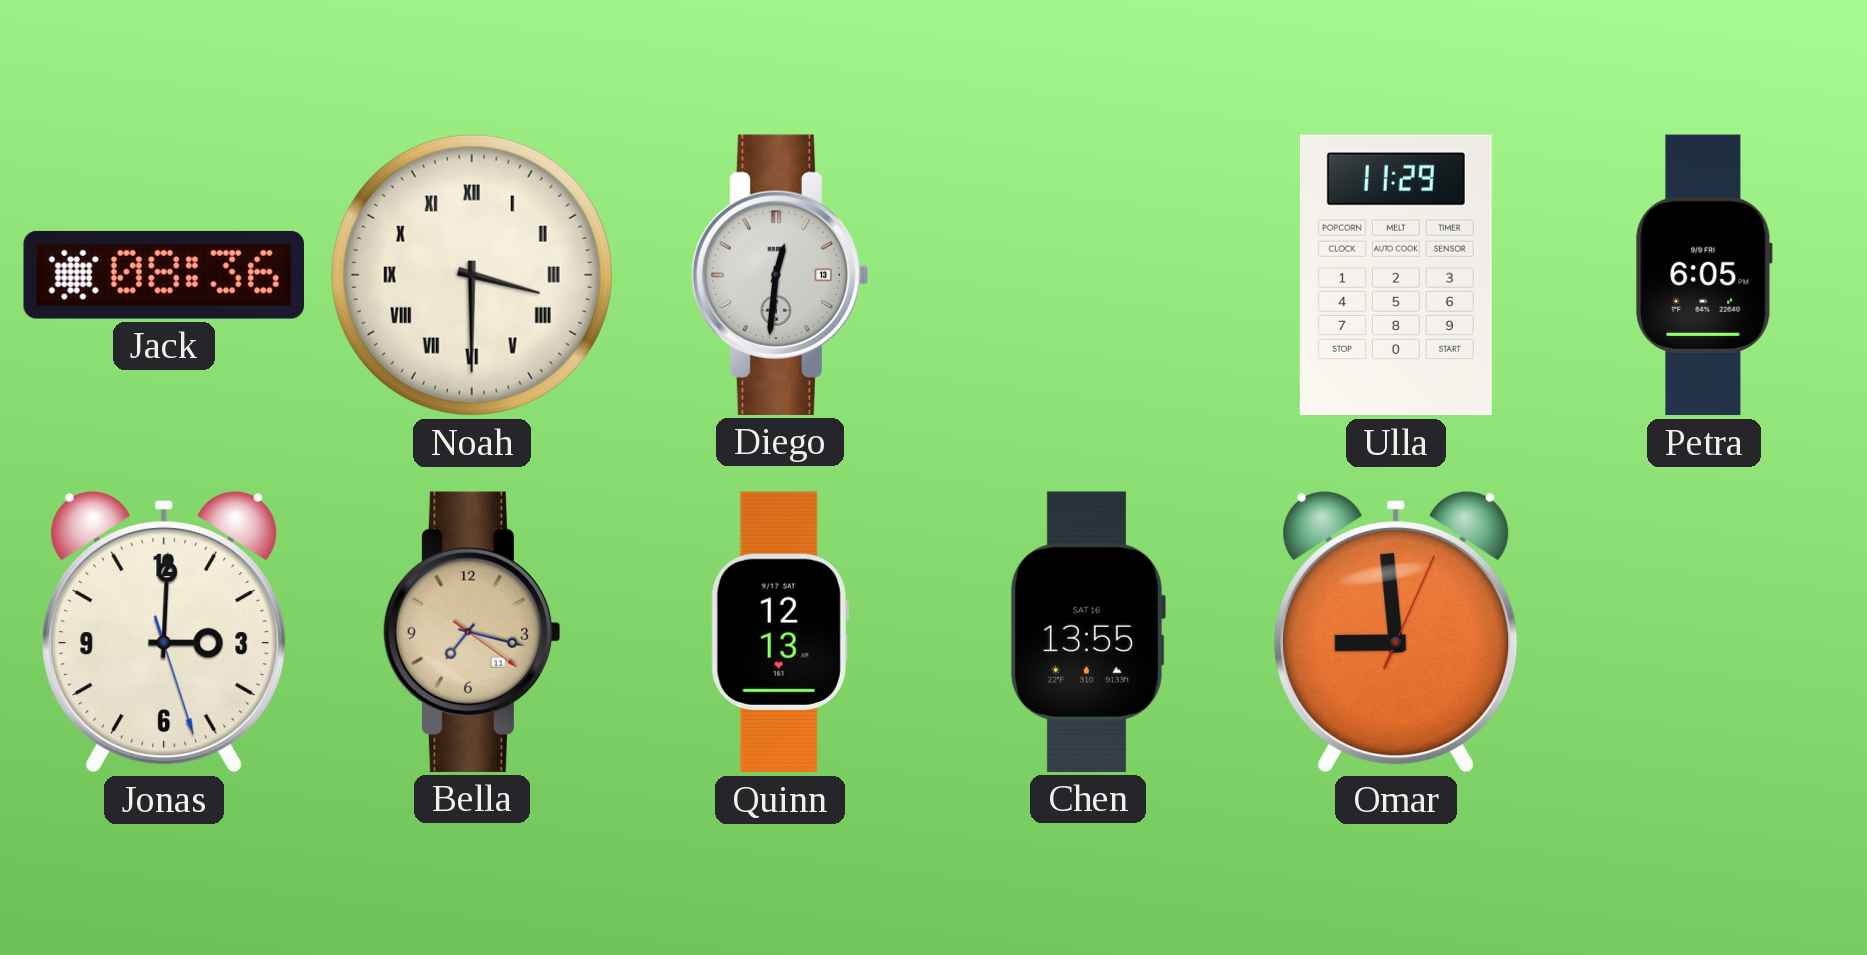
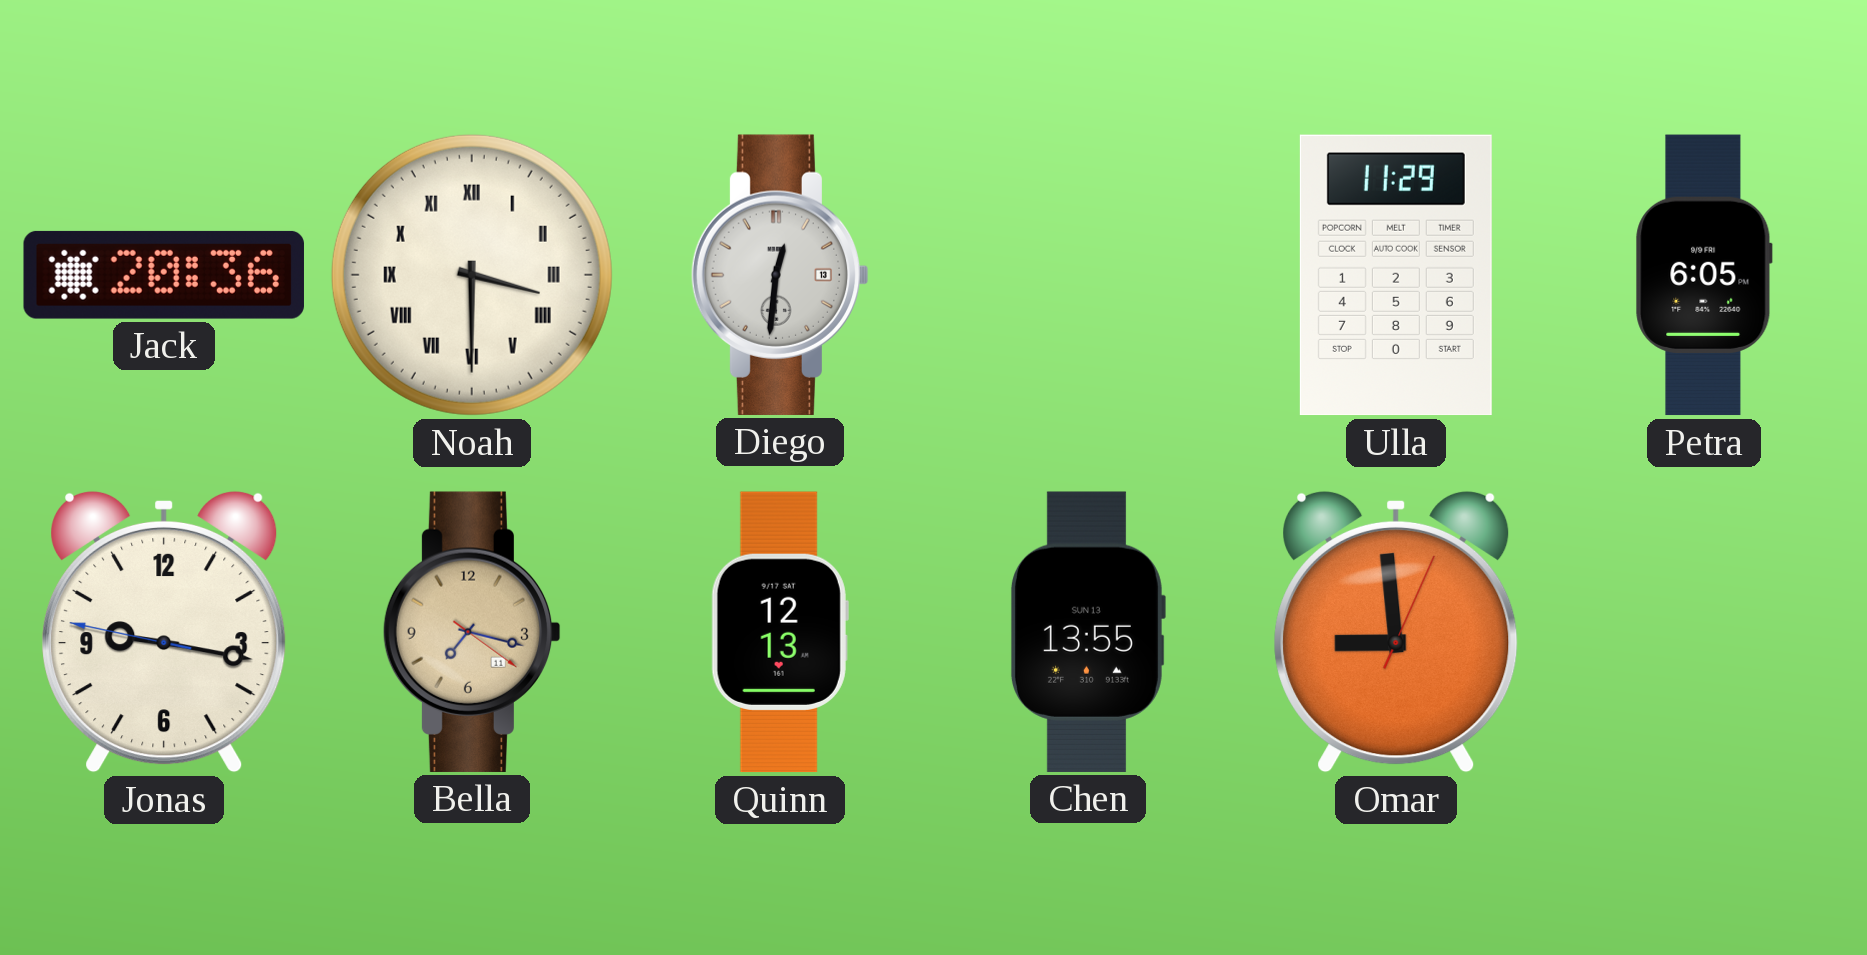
Jack: 08:36 -> 20:36
Jonas: 3:00 -> 9:16
Chen date: SAT 16 -> SUN 13
